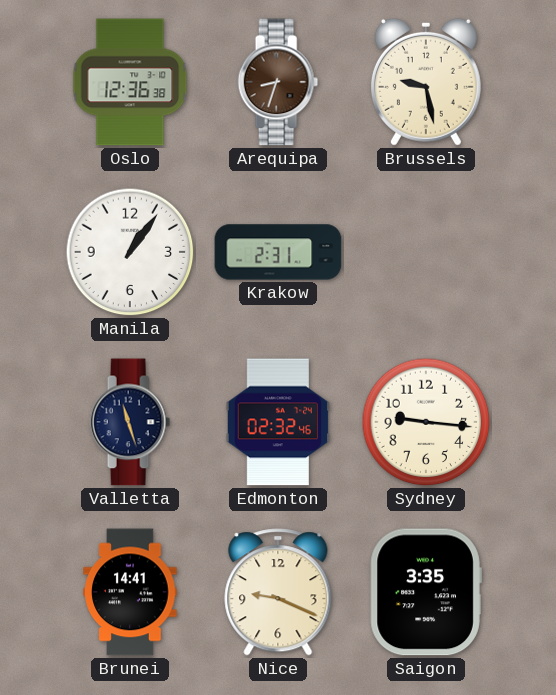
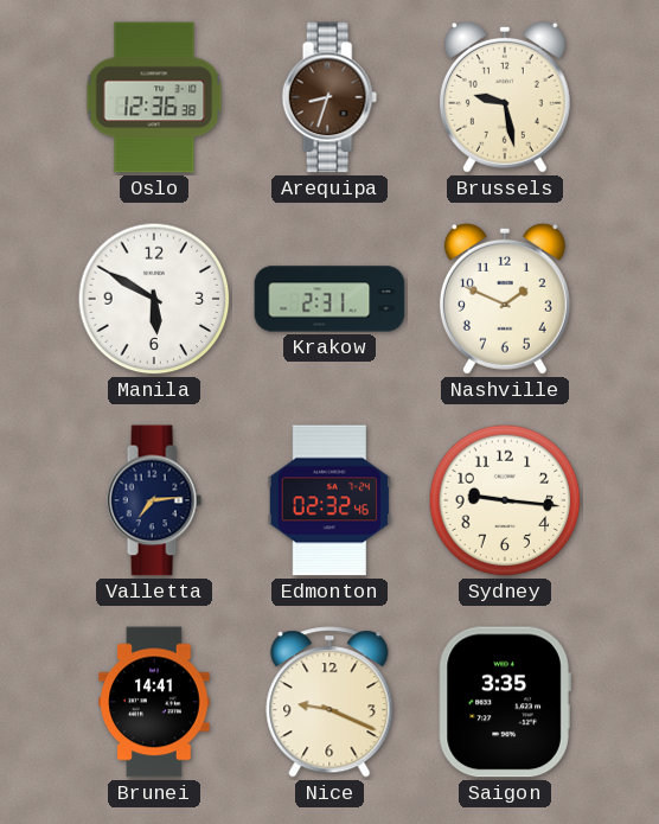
Manila: 1:06 -> 5:50
Nashville: none -> 1:49
Valletta: 11:27 -> 7:14
